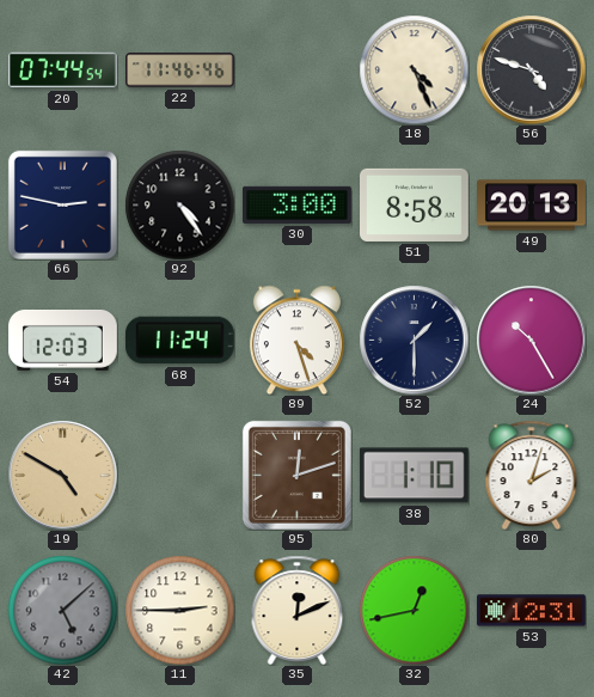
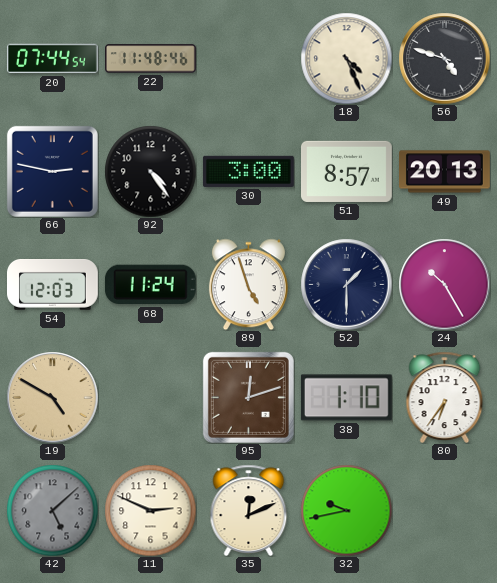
22: 11:46 -> 11:48
51: 8:58 -> 8:57
89: 4:27 -> 4:57
80: 2:03 -> 6:36
11: 2:45 -> 2:49
32: 12:43 -> 9:43
53: 12:31 -> none
